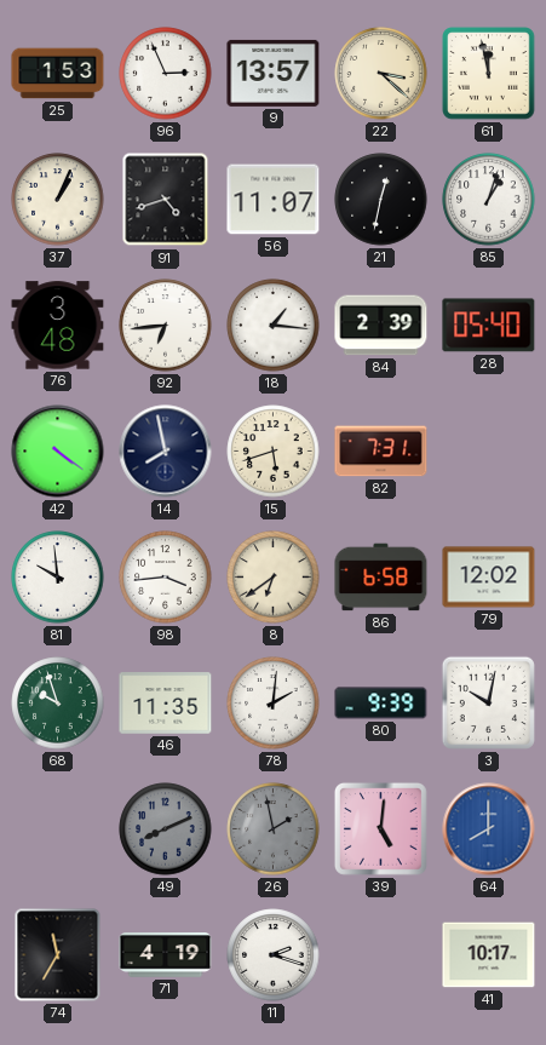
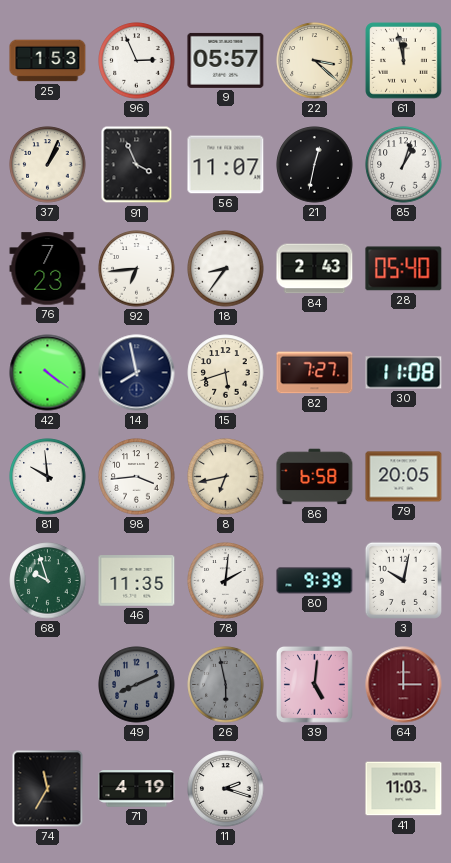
9: 13:57 -> 05:57
91: 4:42 -> 3:56
76: 3:48 -> 7:23
18: 1:16 -> 8:36
84: 2:39 -> 2:43
82: 7:31 -> 7:27
30: none -> 11:08
8: 6:39 -> 6:43
79: 12:02 -> 20:05
26: 1:58 -> 5:58
64: 8:00 -> 3:00
64 dial: blue -> burgundy
41: 10:17 -> 11:03
